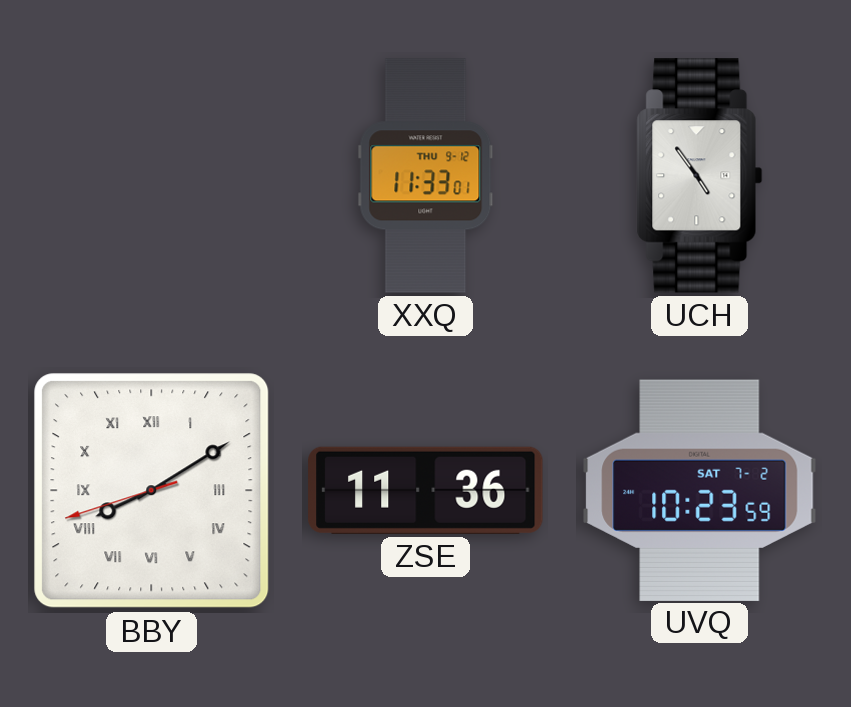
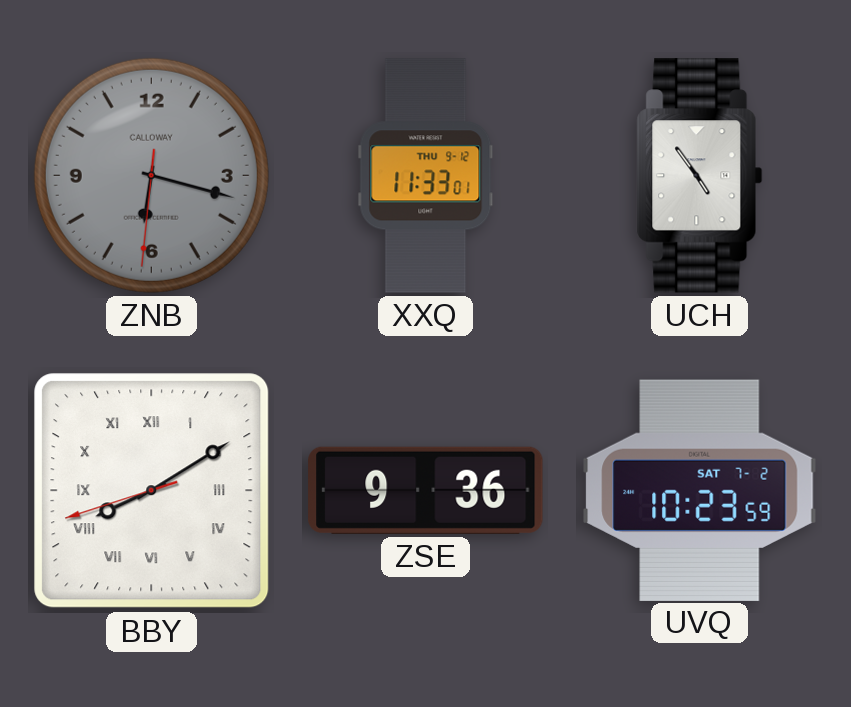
ZNB: none -> 6:17
ZSE: 11:36 -> 9:36
